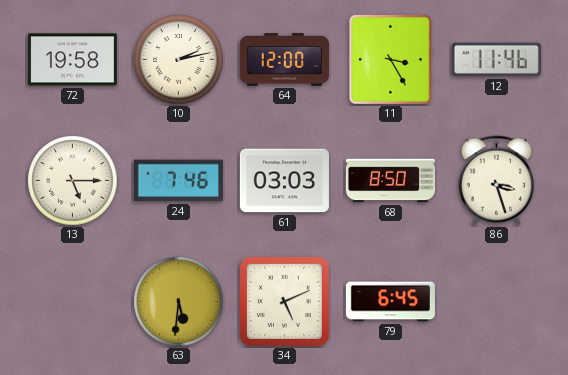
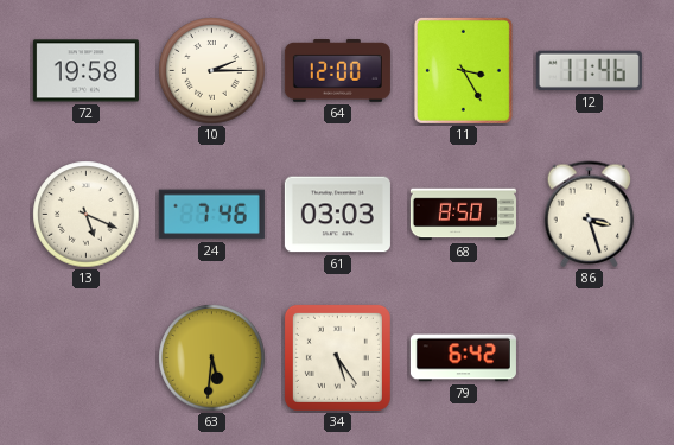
10: 2:13 -> 2:15
13: 5:15 -> 5:19
34: 5:11 -> 5:24
79: 6:45 -> 6:42
